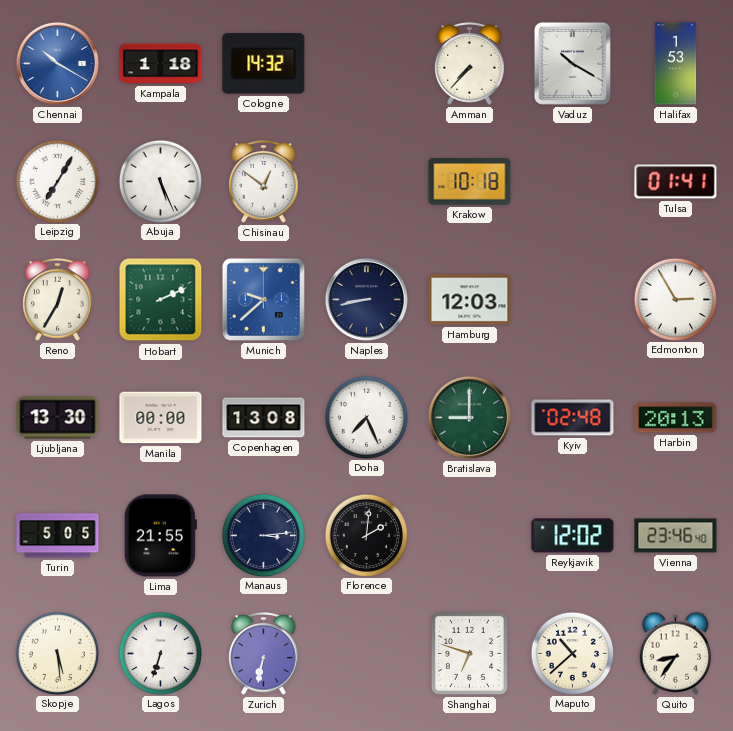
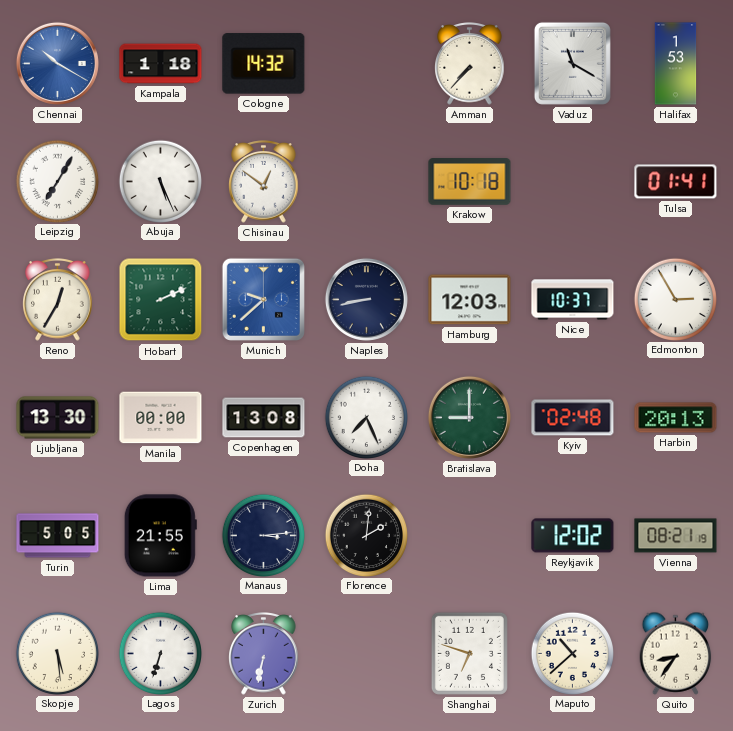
Vaduz: 10:20 -> 11:20
Nice: none -> 10:37
Vienna: 23:46 -> 08:21
